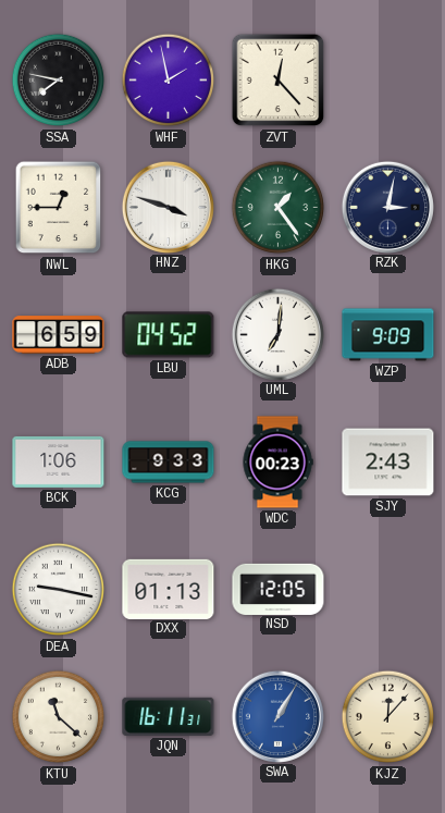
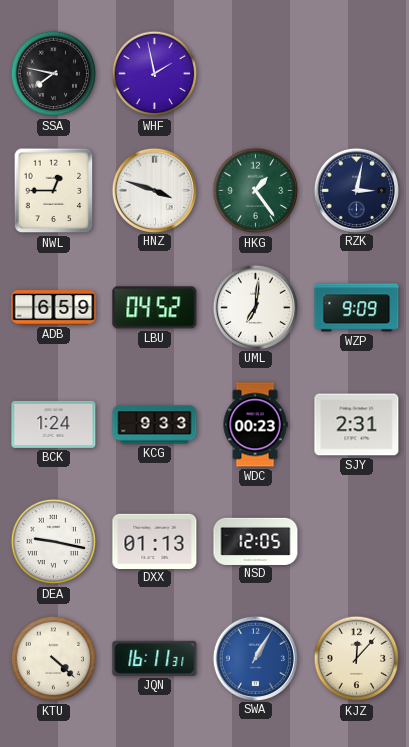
ZVT: 12:23 -> none
BCK: 1:06 -> 1:24
SJY: 2:43 -> 2:31
KTU: 11:22 -> 4:22
